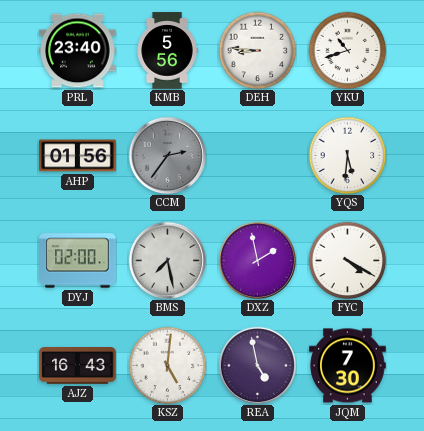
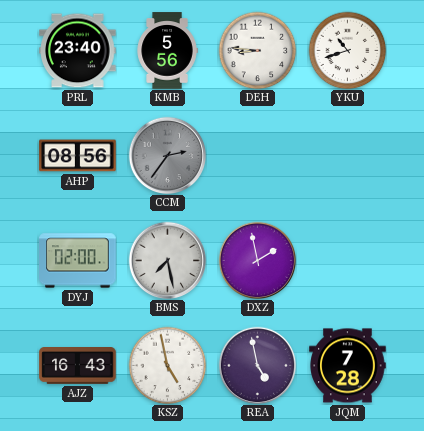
AHP: 01:56 -> 08:56
YQS: 5:31 -> none
FYC: 4:20 -> none
KSZ: 5:01 -> 4:58
JQM: 7:30 -> 7:28
